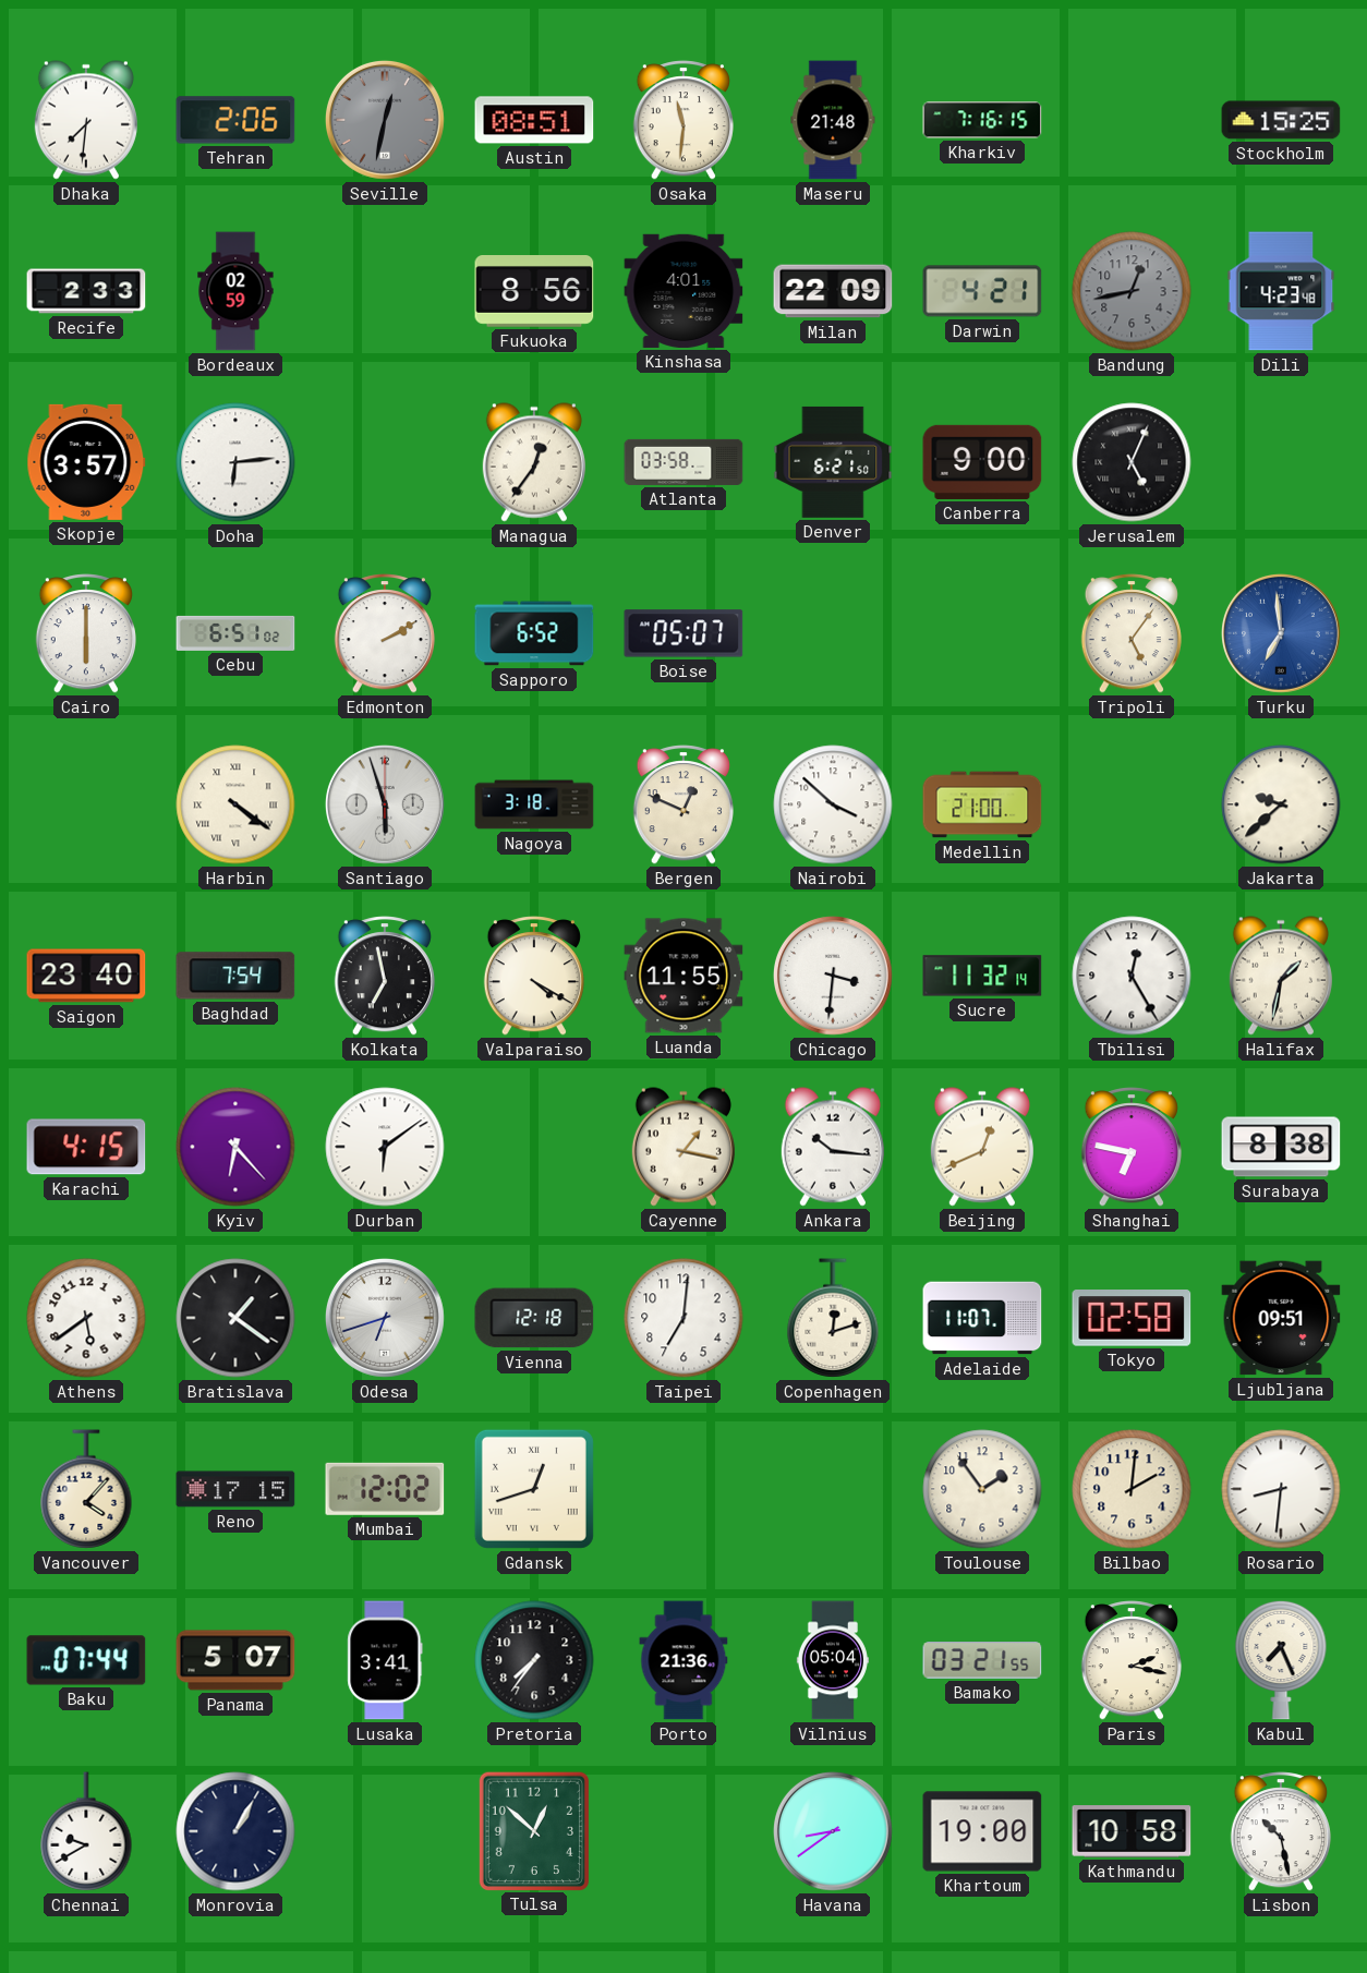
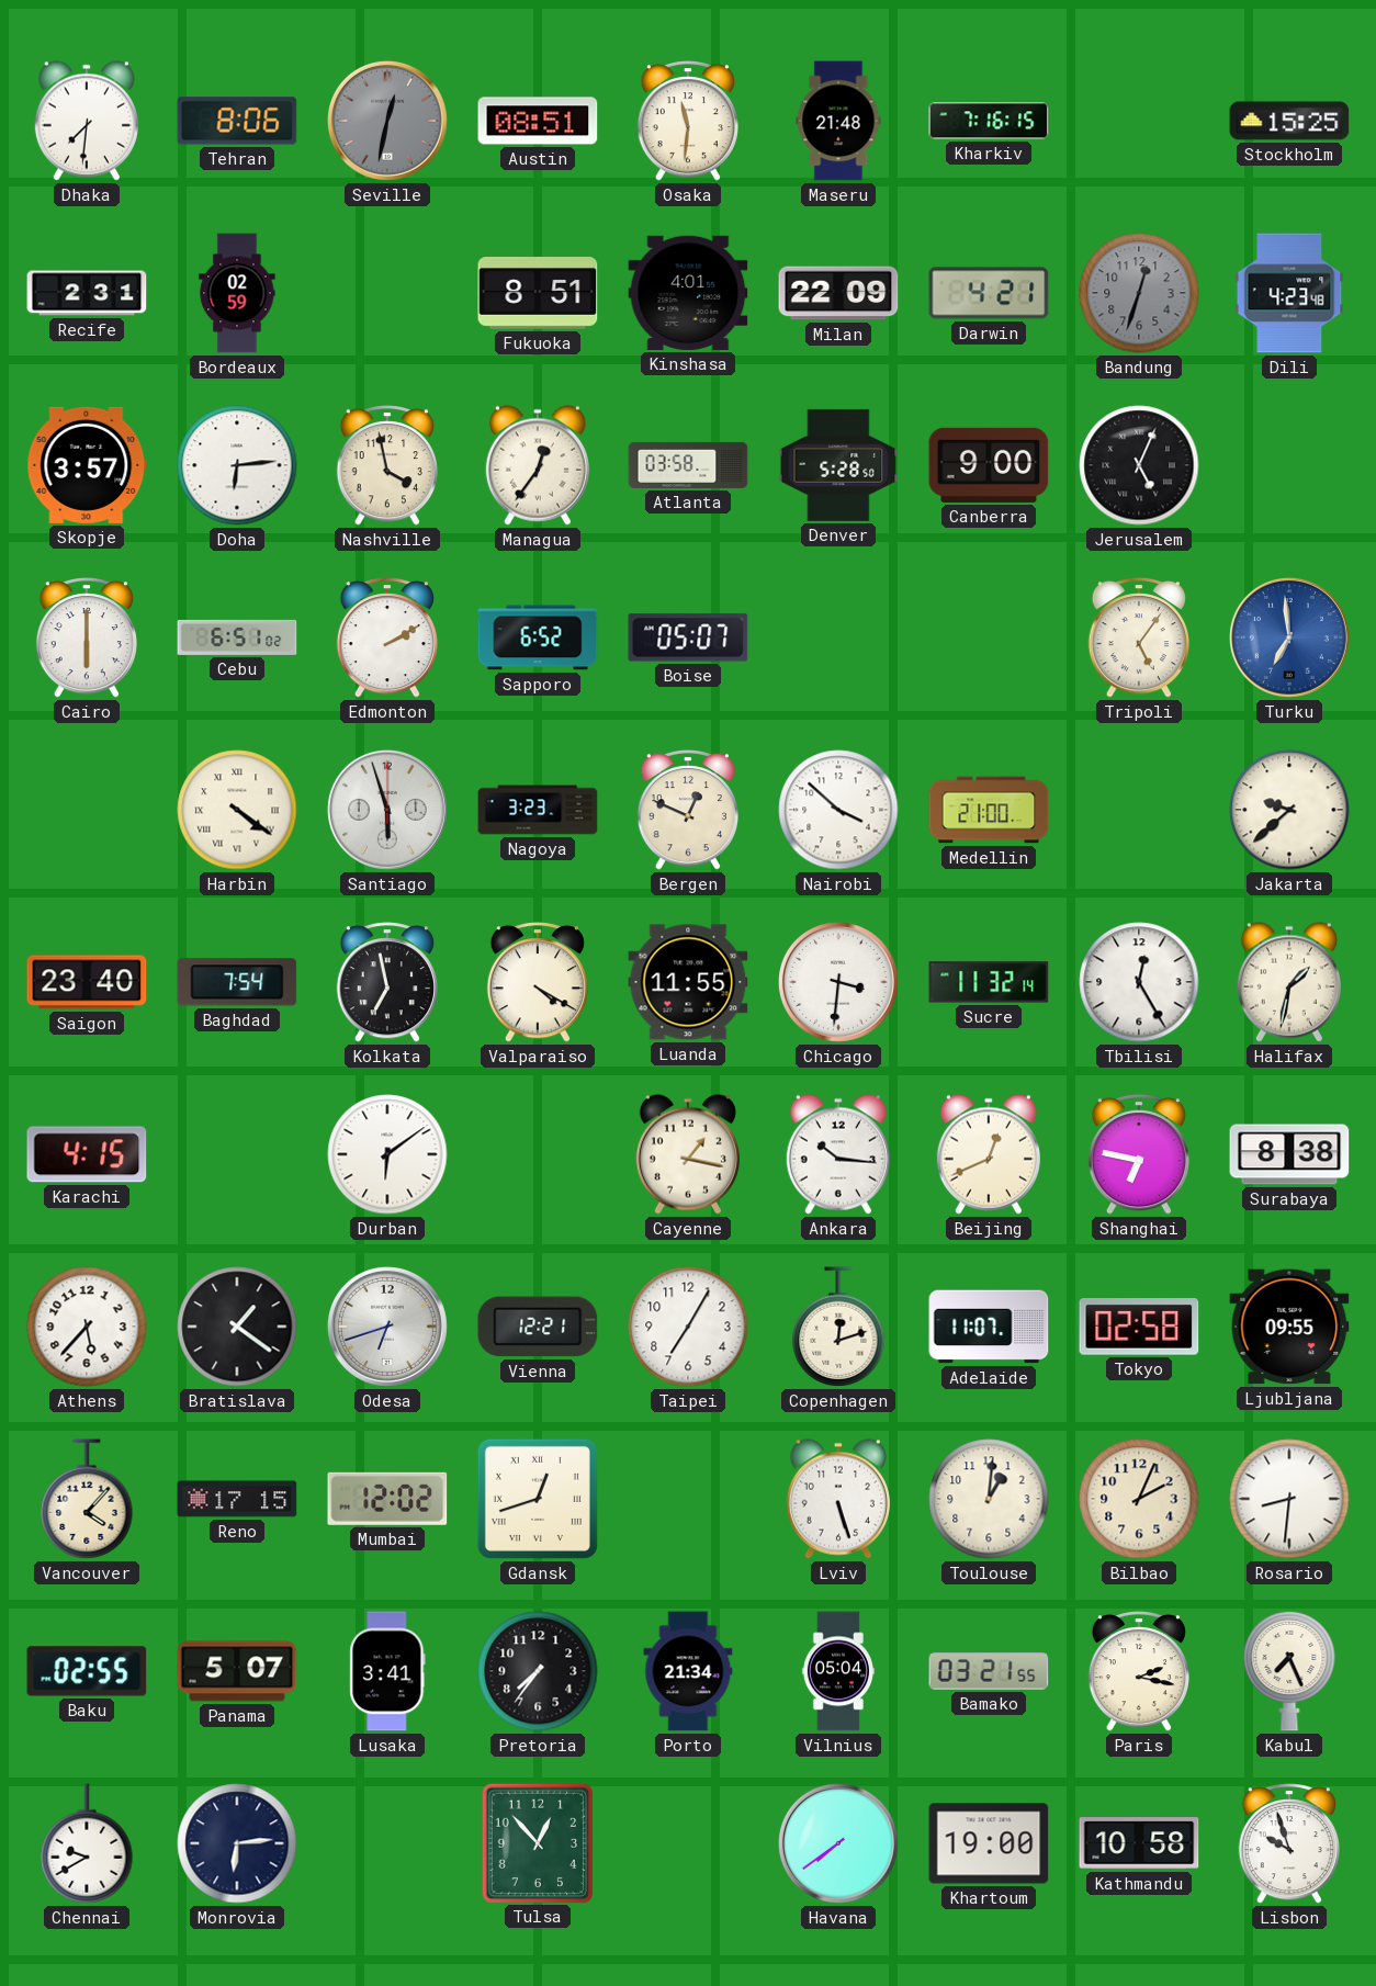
Tehran: 2:06 -> 8:06
Recife: 2:33 -> 2:31
Fukuoka: 8:56 -> 8:51
Bandung: 12:43 -> 12:33
Nashville: none -> 3:58
Denver: 6:21 -> 5:28
Nagoya: 3:18 -> 3:23
Kyiv: 6:23 -> none
Athens: 5:39 -> 5:37
Vienna: 12:18 -> 12:21
Taipei: 7:01 -> 7:05
Ljubljana: 09:51 -> 09:55
Lviv: none -> 5:27
Toulouse: 1:54 -> 1:01
Bilbao: 2:01 -> 2:04
Baku: 07:44 -> 02:55
Porto: 21:36 -> 21:34
Monrovia: 1:05 -> 6:14
Tulsa: 12:52 -> 12:53
Havana: 8:39 -> 7:39
Lisbon: 10:28 -> 9:57
